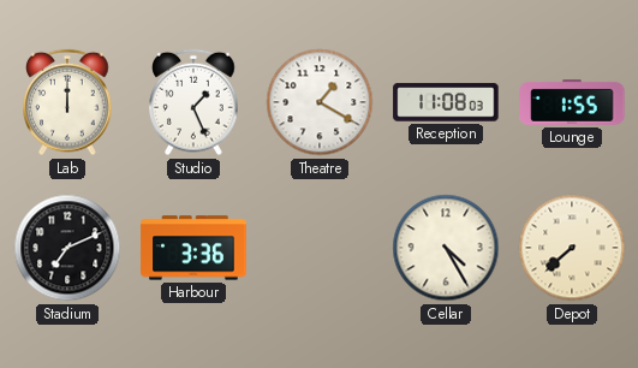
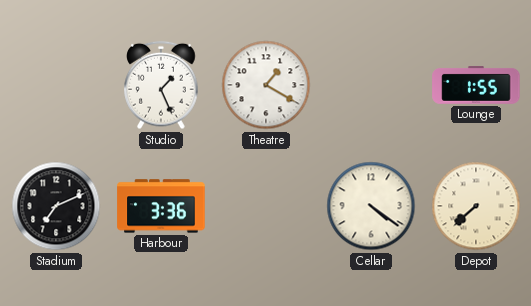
Lab: 12:00 -> none
Reception: 11:08 -> none
Cellar: 4:25 -> 4:21
